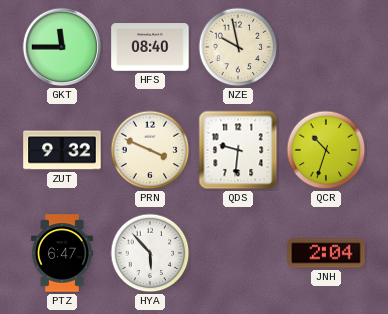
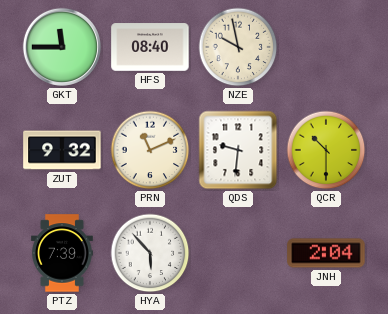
PRN: 3:49 -> 11:11
QCR: 10:33 -> 10:30
PTZ: 6:47 -> 7:39
